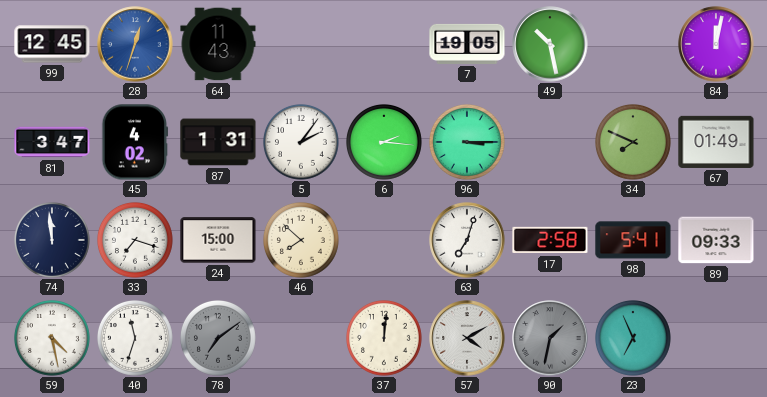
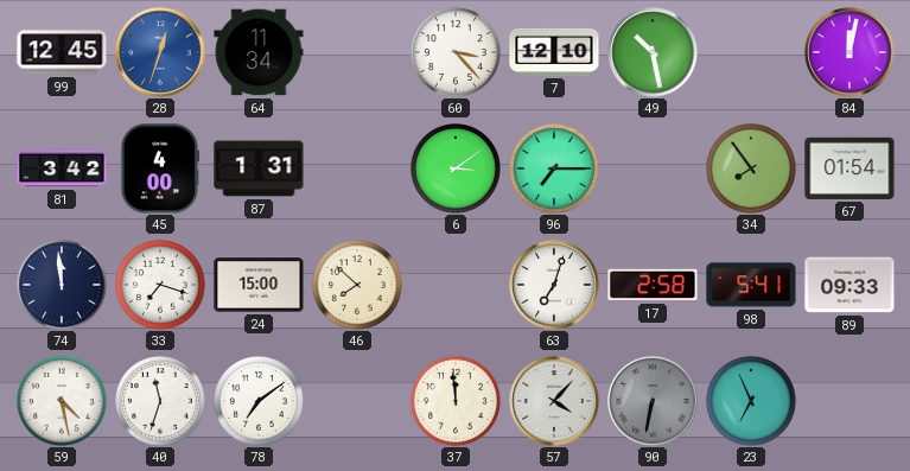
64: 11:43 -> 11:34
60: none -> 3:23
7: 19:05 -> 12:10
81: 3:47 -> 3:42
45: 4:02 -> 4:00
5: 2:06 -> none
6: 2:16 -> 3:09
96: 3:15 -> 7:15
34: 7:49 -> 7:54
67: 01:49 -> 01:54
78 dial: grey -> white
37: 12:01 -> 11:59
57: 4:10 -> 4:07
90: 1:32 -> 6:32
